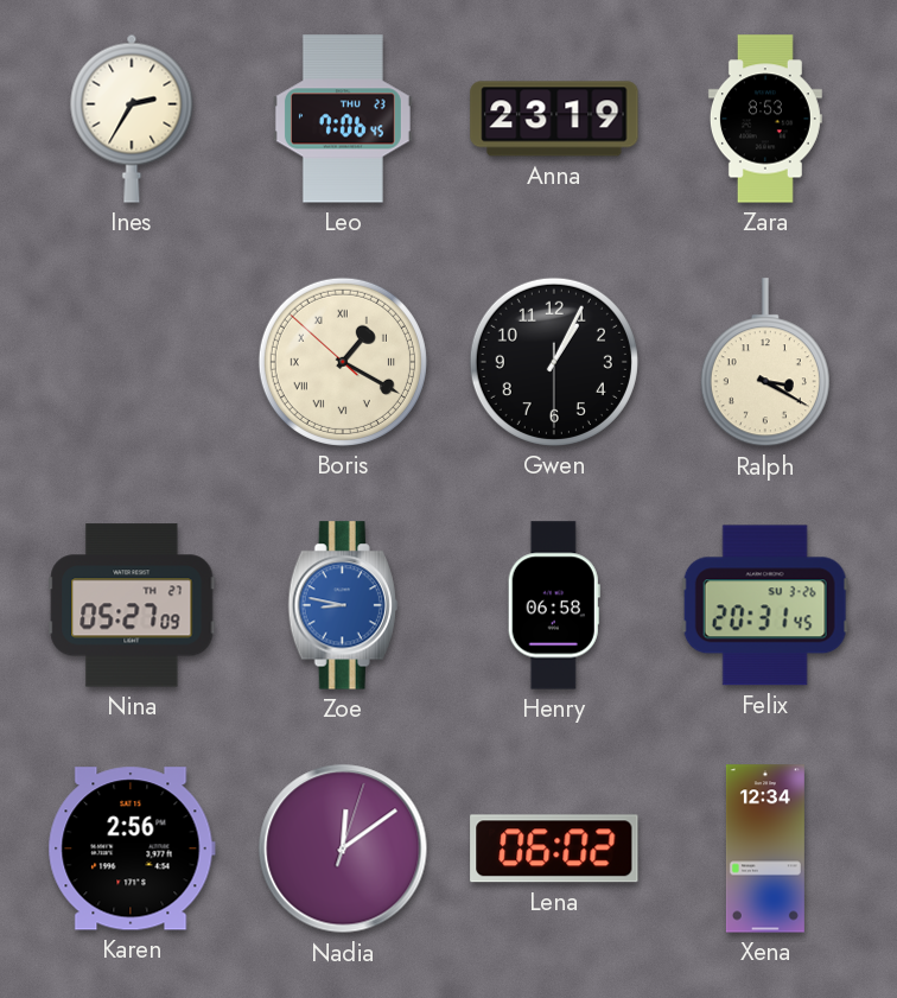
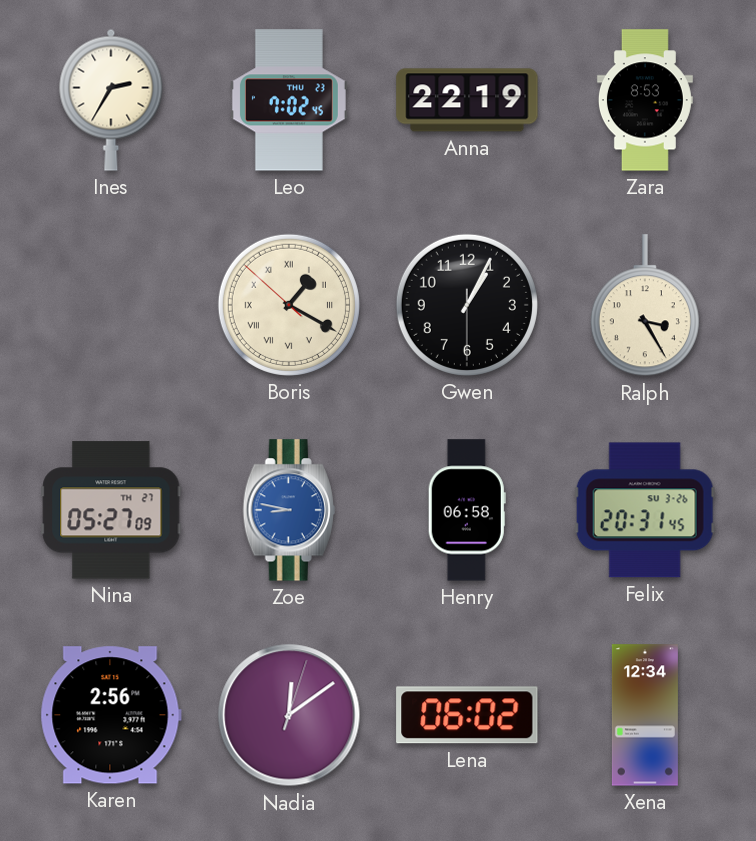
Leo: 7:06 -> 7:02
Anna: 23:19 -> 22:19
Ralph: 3:20 -> 3:25
